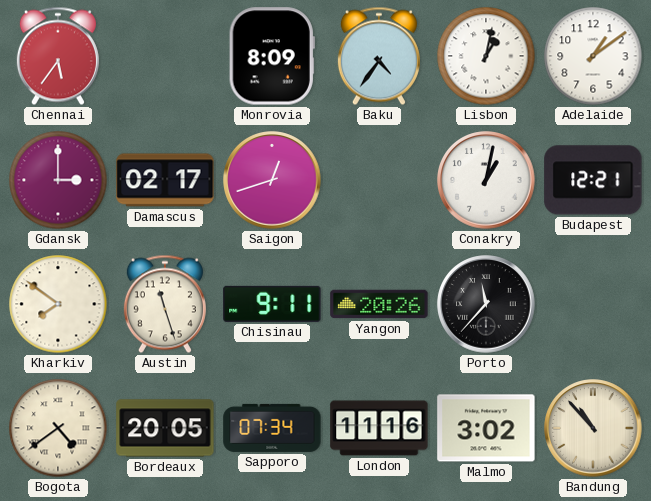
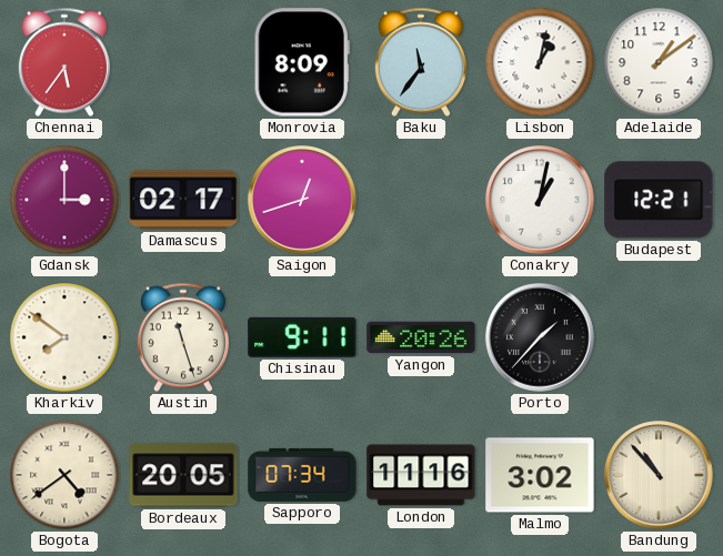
Baku: 4:36 -> 11:36
Porto: 11:37 -> 1:37
